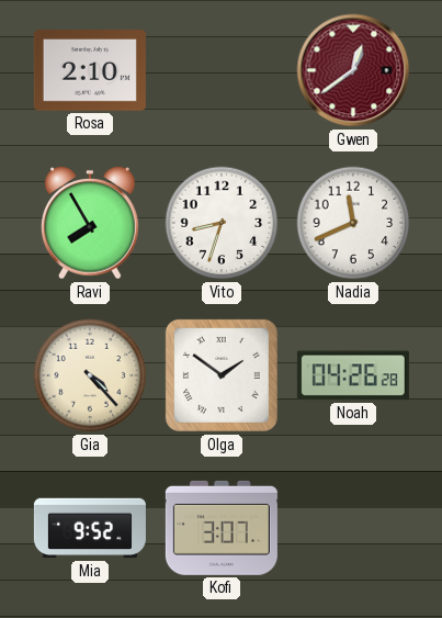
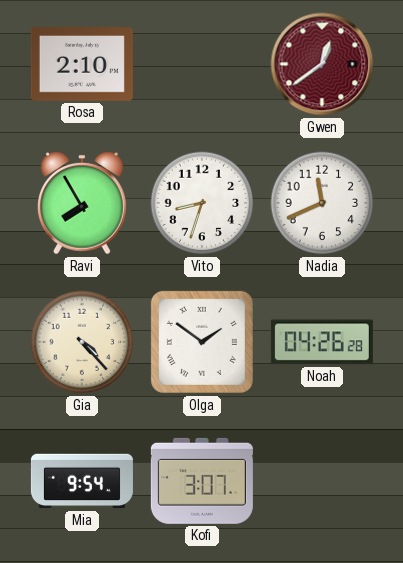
Mia: 9:52 -> 9:54
